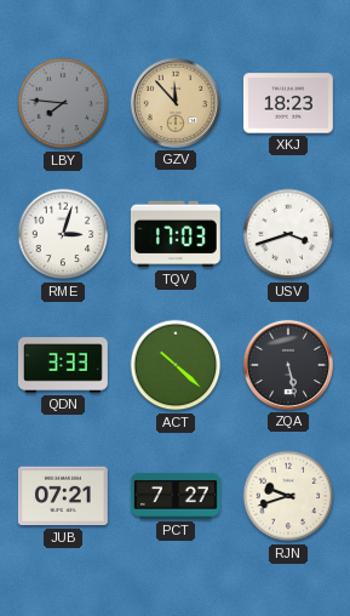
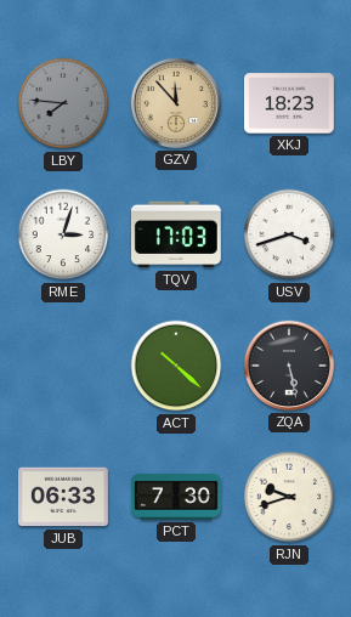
QDN: 3:33 -> none
JUB: 07:21 -> 06:33
PCT: 7:27 -> 7:30
